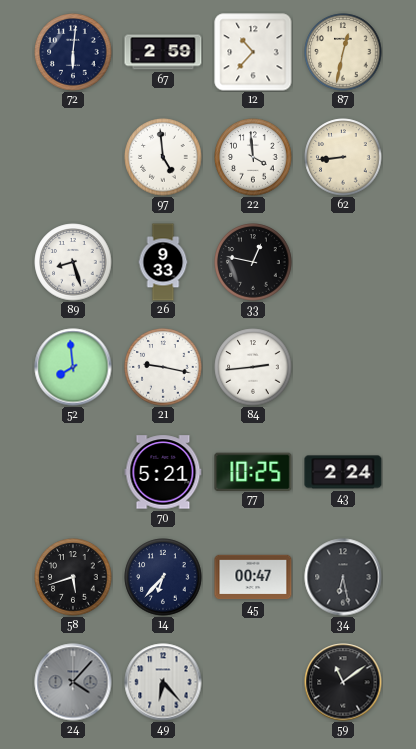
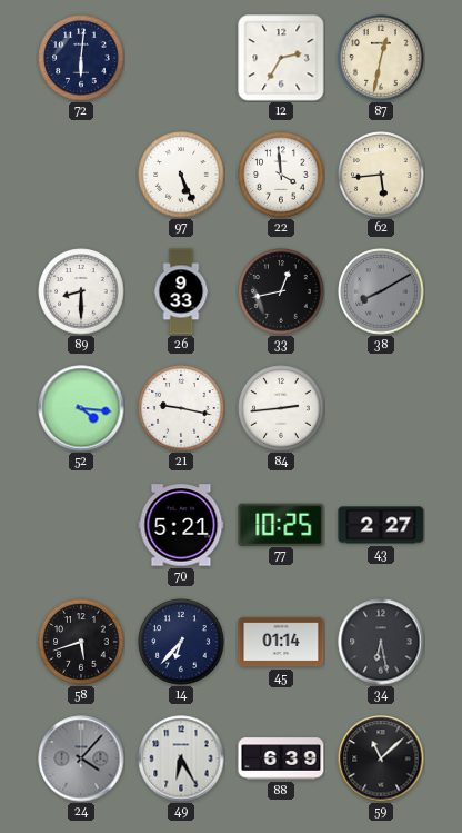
67: 2:59 -> none
12: 10:37 -> 2:35
97: 4:59 -> 5:26
62: 8:44 -> 5:44
89: 8:27 -> 8:30
33: 12:47 -> 12:43
38: none -> 8:10
52: 7:59 -> 4:16
43: 2:24 -> 2:27
45: 00:47 -> 01:14
49: 6:23 -> 6:25
88: none -> 6:39
59: 11:09 -> 11:08
